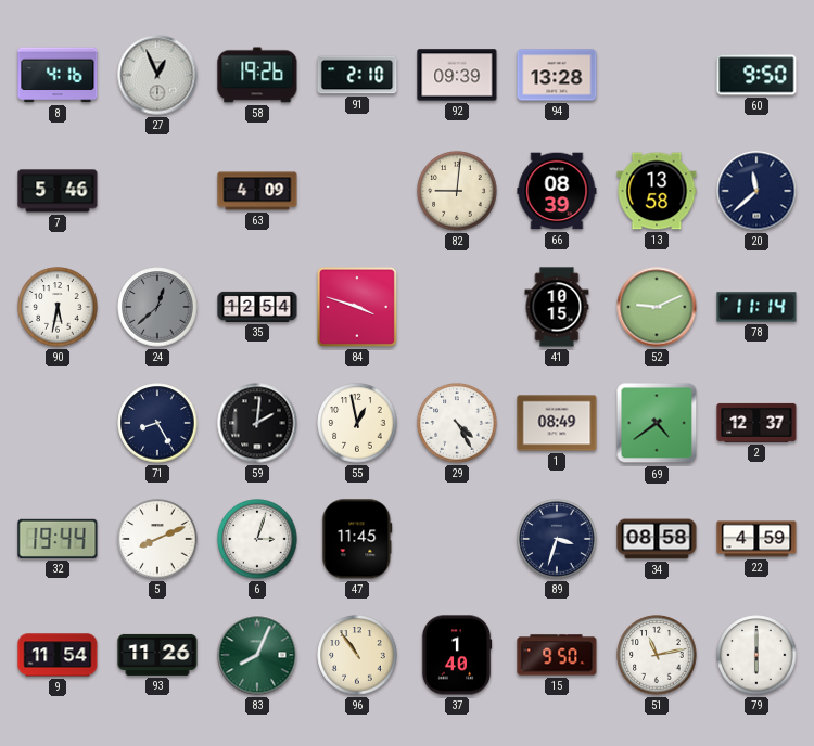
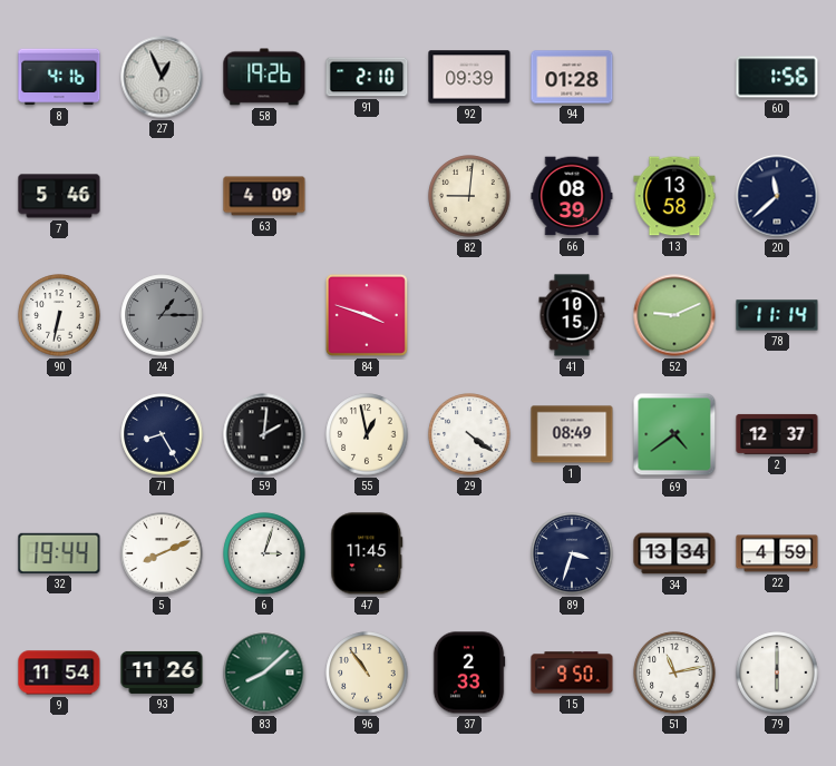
94: 13:28 -> 01:28
60: 9:50 -> 1:56
90: 5:32 -> 6:32
24: 12:38 -> 1:15
35: 12:54 -> none
29: 4:25 -> 4:21
34: 08:58 -> 13:34
83: 8:04 -> 8:08
37: 1:40 -> 2:33
